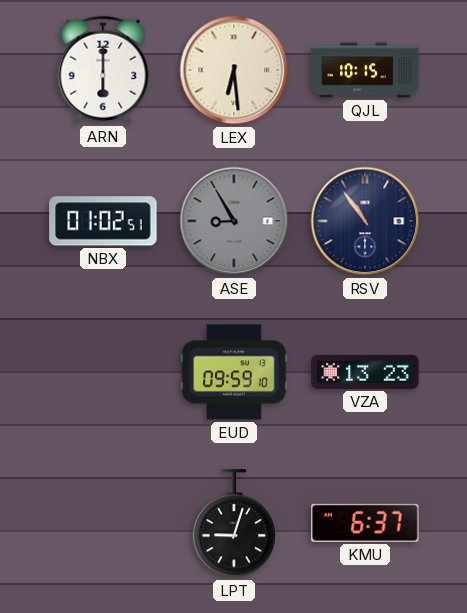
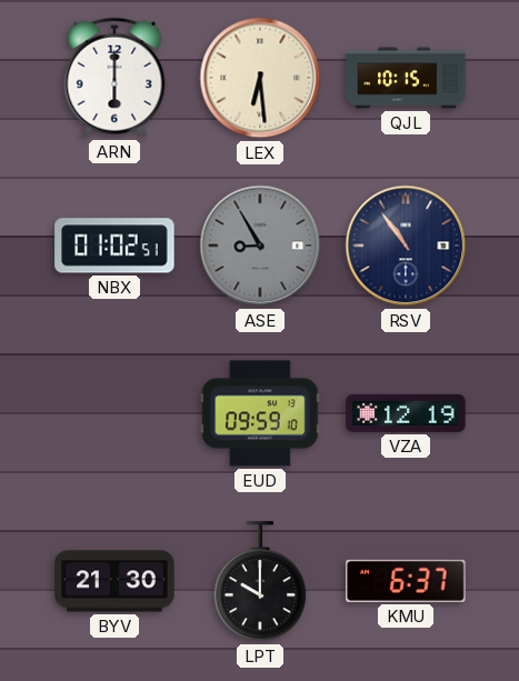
VZA: 13:23 -> 12:19
BYV: none -> 21:30
LPT: 9:03 -> 10:00
